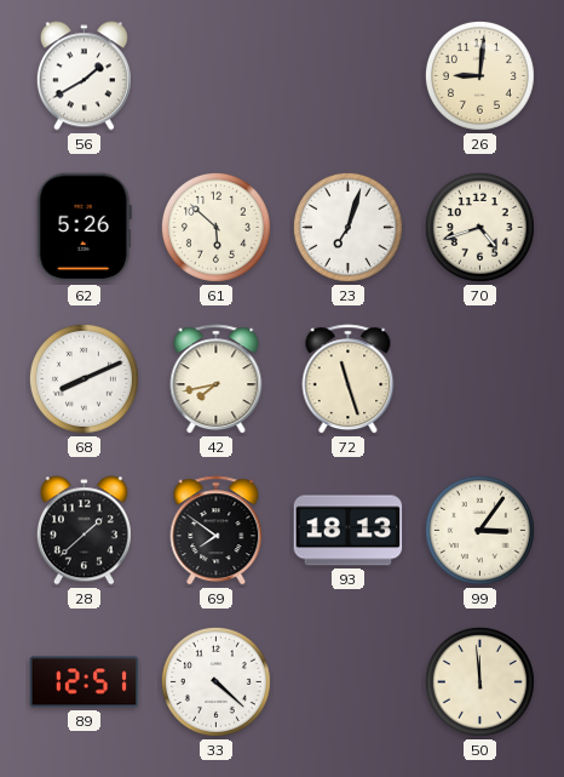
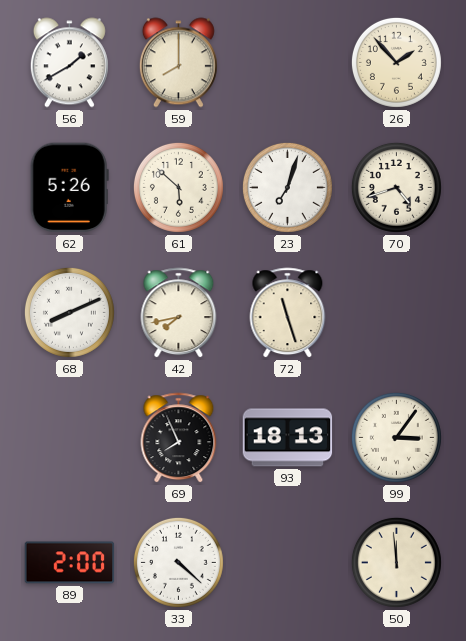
59: none -> 8:00
26: 9:01 -> 1:53
28: 1:38 -> none
69: 7:51 -> 7:56
89: 12:51 -> 2:00
